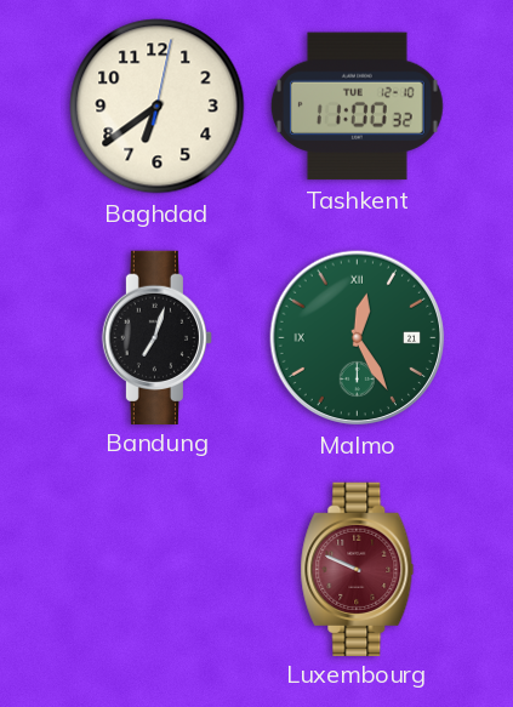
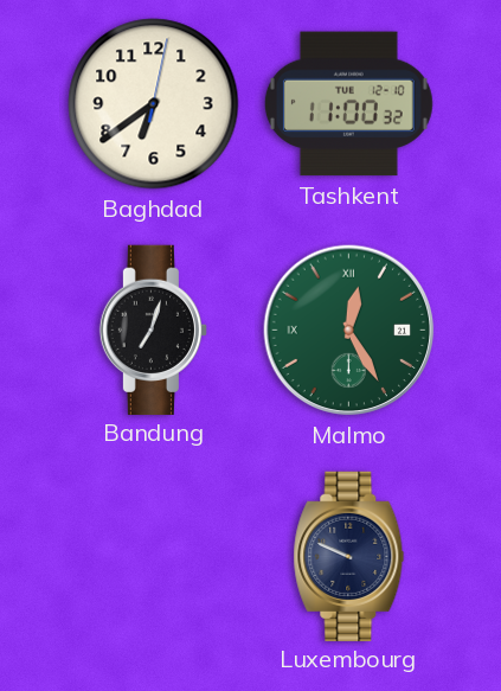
Luxembourg dial: burgundy -> navy
